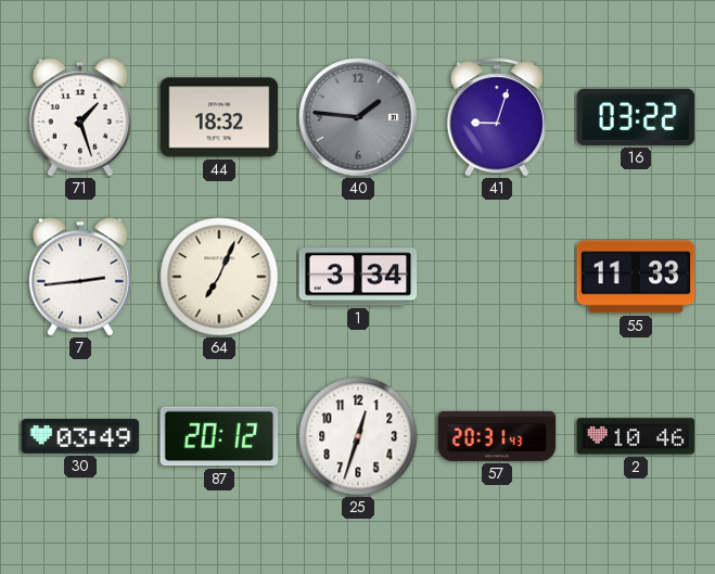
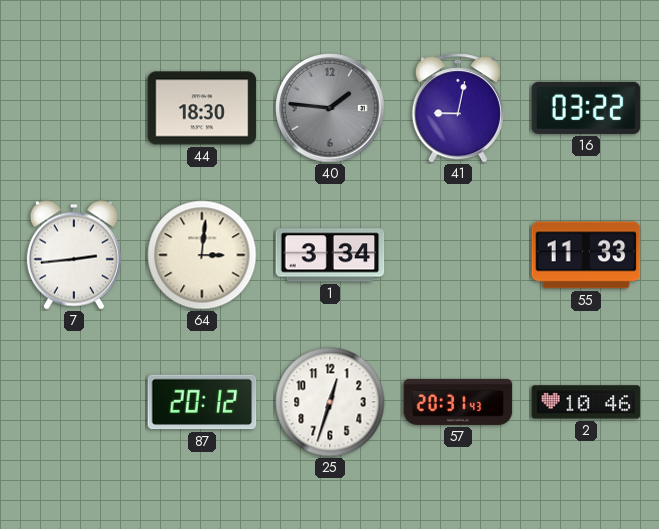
71: 1:27 -> none
44: 18:32 -> 18:30
41: 9:03 -> 9:02
64: 7:04 -> 3:01
30: 03:49 -> none
